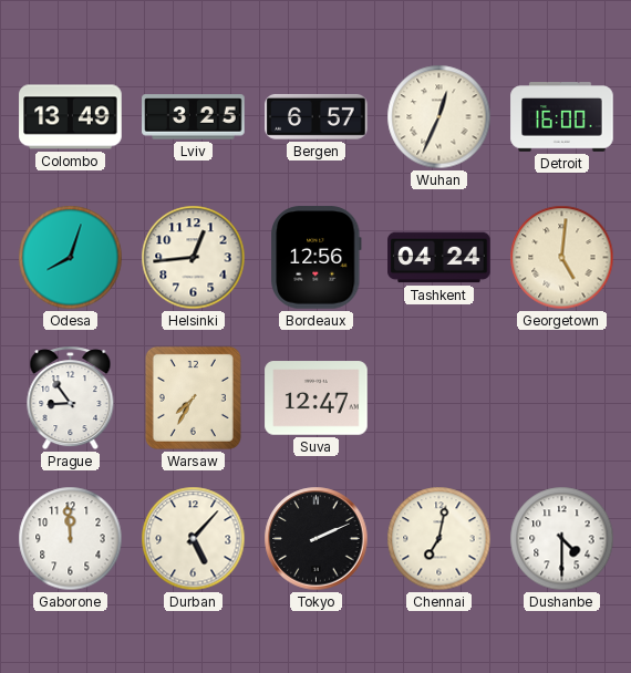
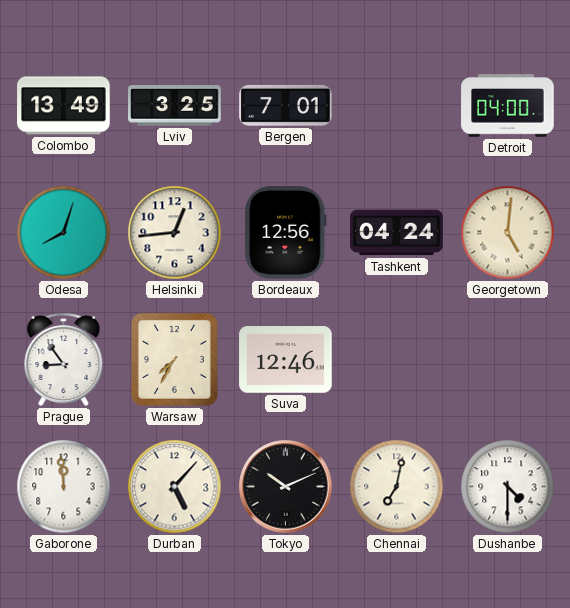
Bergen: 6:57 -> 7:01
Wuhan: 12:34 -> none
Detroit: 16:00 -> 04:00
Suva: 12:47 -> 12:46
Tokyo: 2:11 -> 10:11
